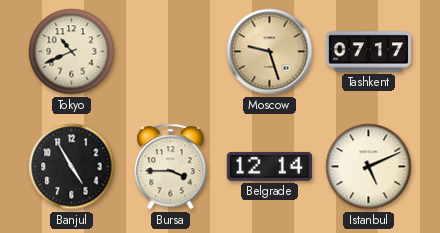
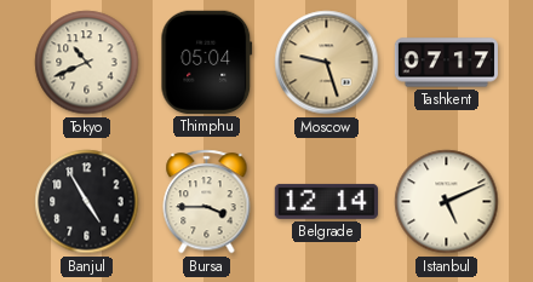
Thimphu: none -> 05:04
